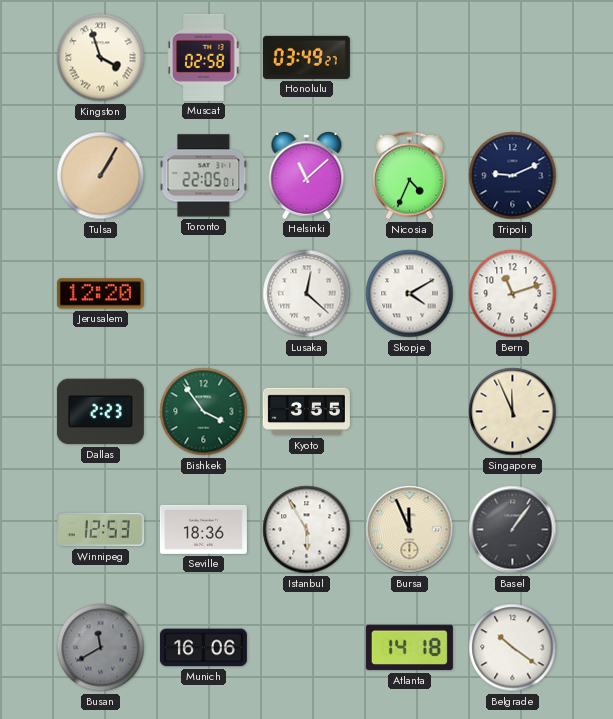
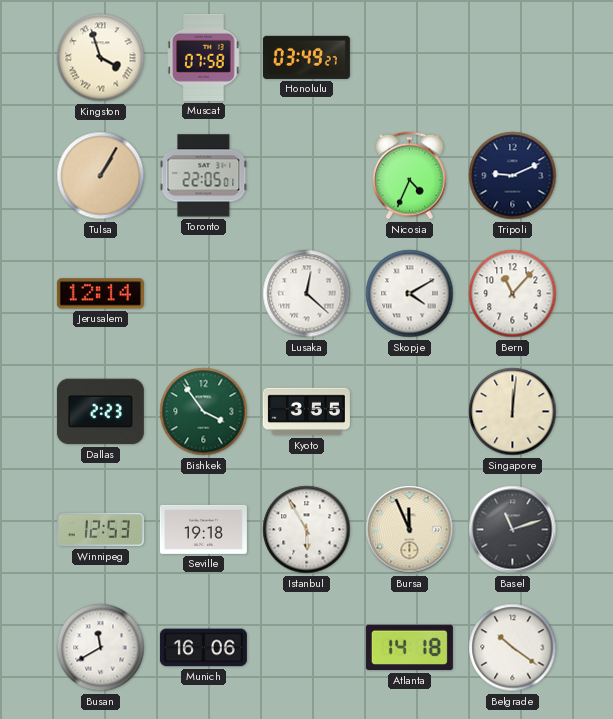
Muscat: 02:58 -> 07:58
Helsinki: 11:08 -> none
Jerusalem: 12:20 -> 12:14
Bern: 11:12 -> 11:07
Singapore: 11:56 -> 12:01
Seville: 18:36 -> 19:18
Basel: 1:06 -> 11:12
Busan dial: grey -> white
